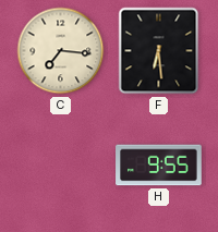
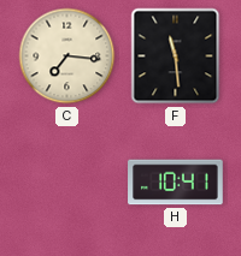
F: 6:29 -> 11:29
H: 9:55 -> 10:41
